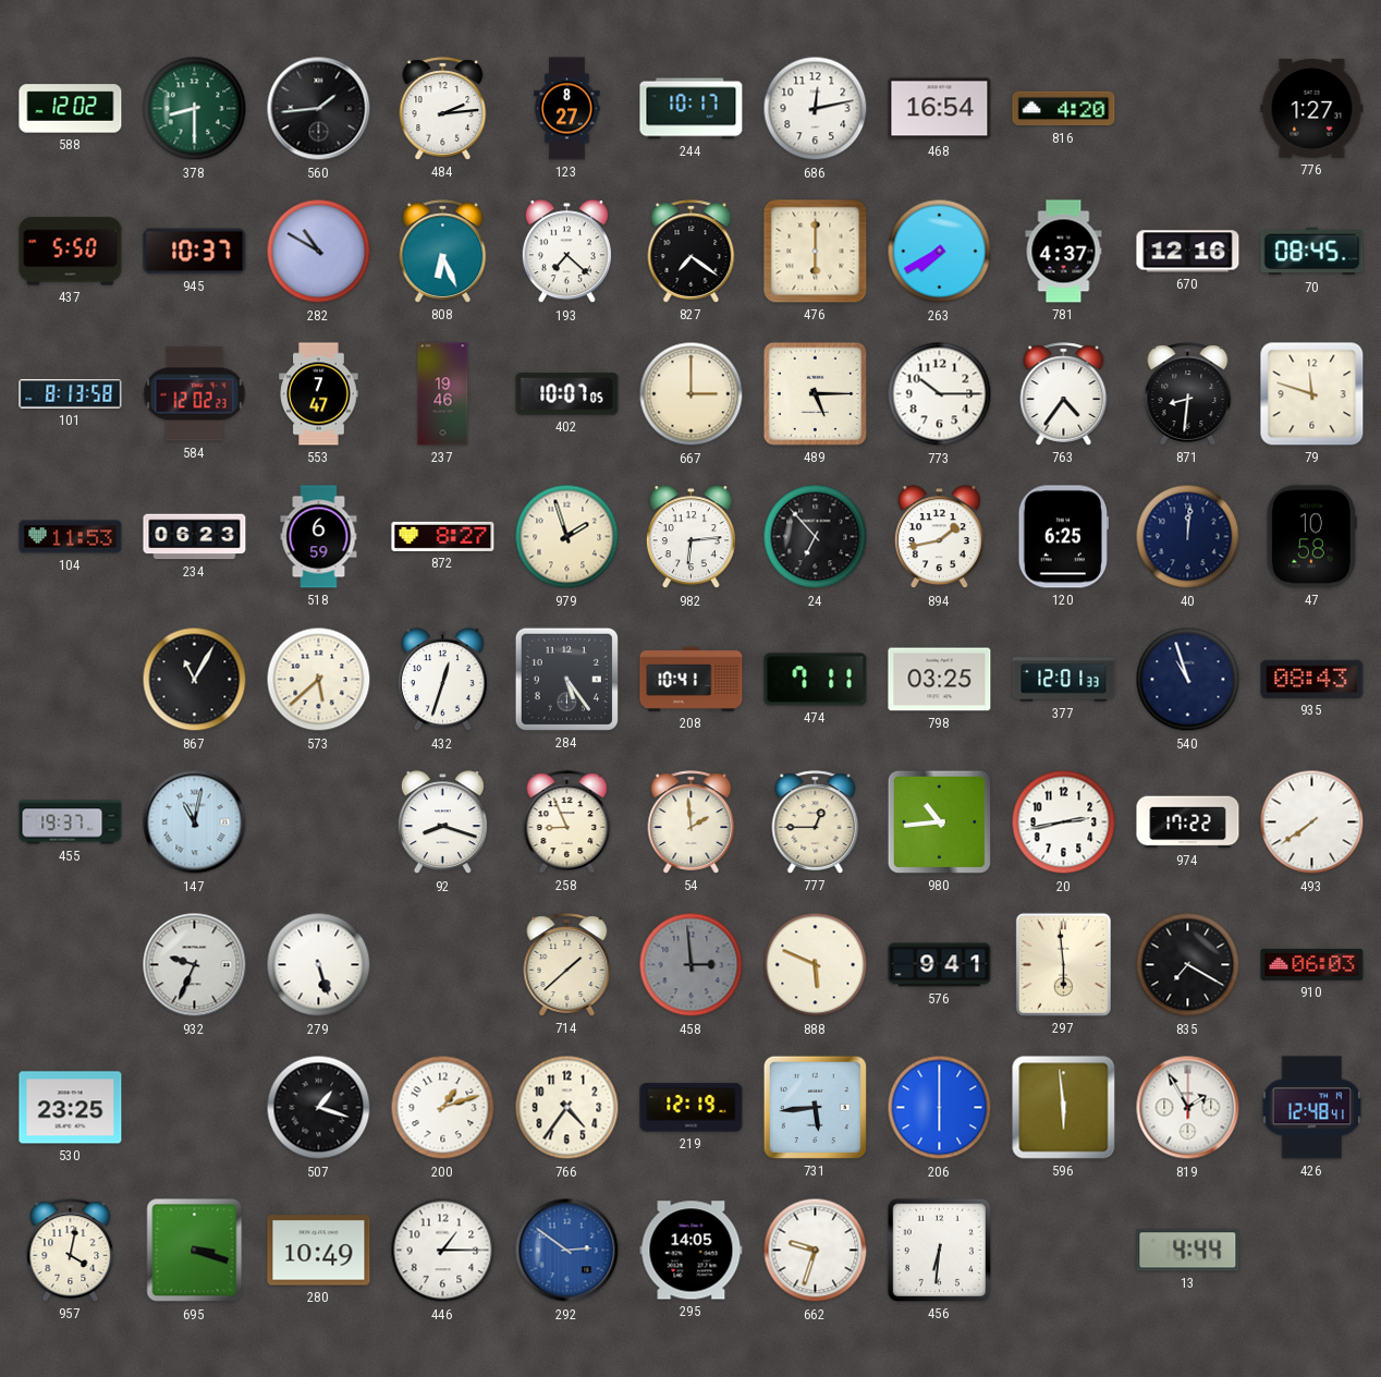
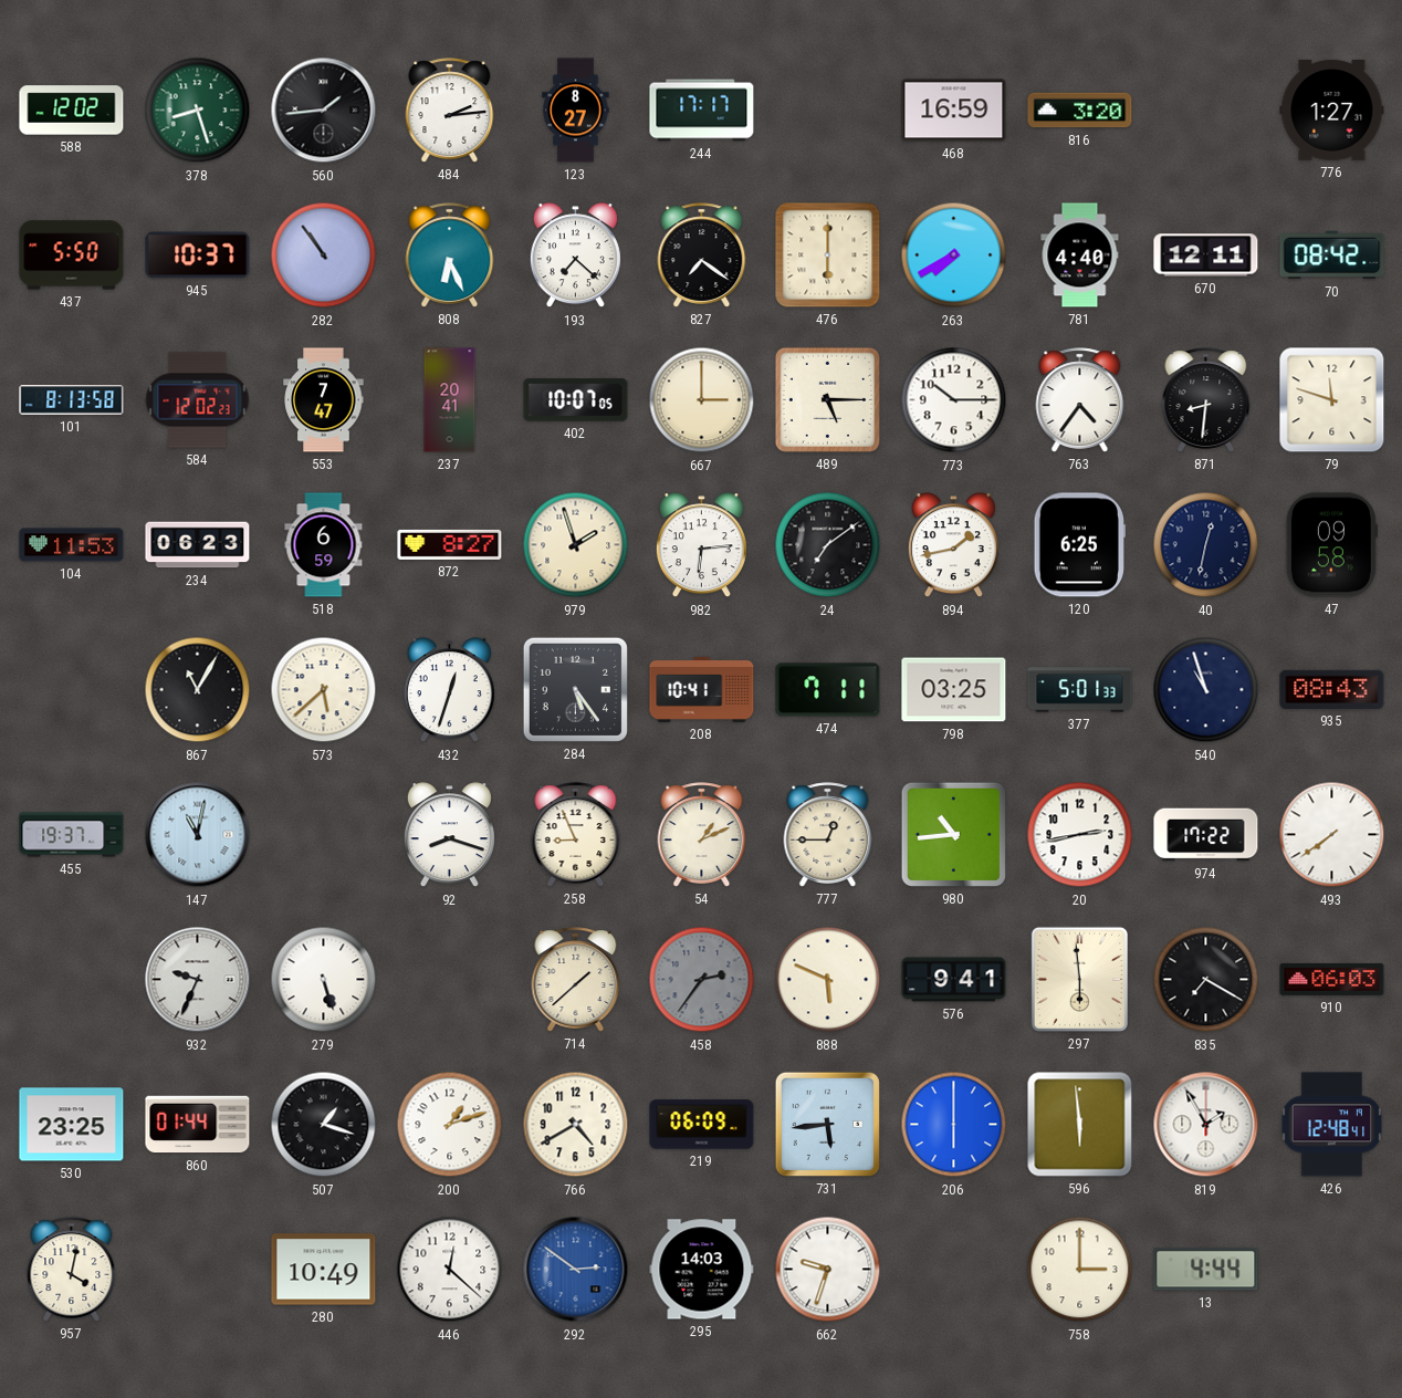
378: 8:30 -> 8:27
244: 10:17 -> 17:17
686: 12:13 -> none
468: 16:54 -> 16:59
816: 4:20 -> 3:20
282: 10:50 -> 10:54
781: 4:37 -> 4:40
670: 12:16 -> 12:11
70: 08:45 -> 08:42
237: 19:46 -> 20:41
24: 6:53 -> 7:09
40: 12:01 -> 12:32
47: 10:58 -> 09:58
377: 12:01 -> 5:01
54: 1:59 -> 1:11
458: 2:59 -> 2:36
860: none -> 01:44
766: 4:36 -> 4:40
219: 12:19 -> 06:09
695: 3:18 -> none
446: 1:15 -> 12:22
295: 14:05 -> 14:03
456: 6:31 -> none
758: none -> 3:00
